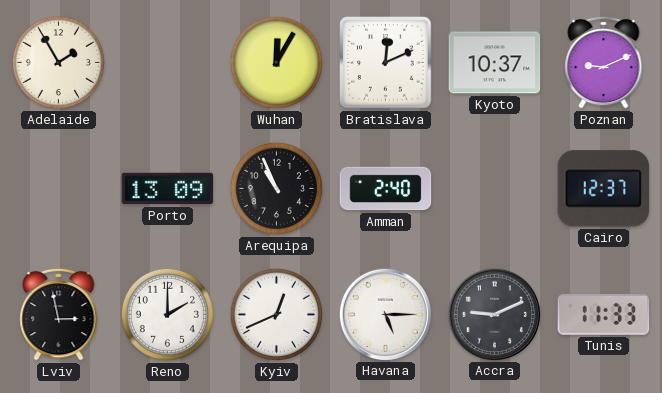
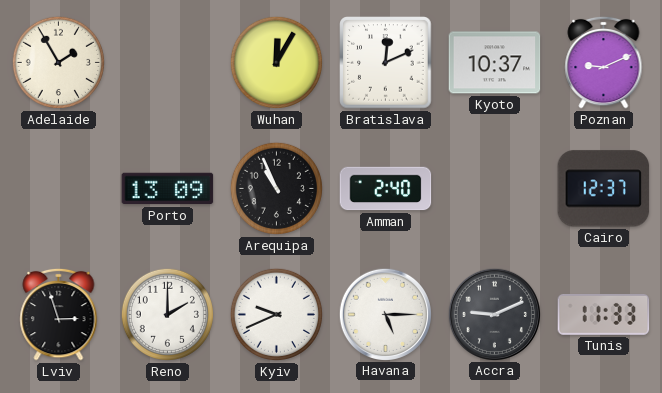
Lviv: 2:58 -> 2:57
Kyiv: 12:41 -> 9:41
